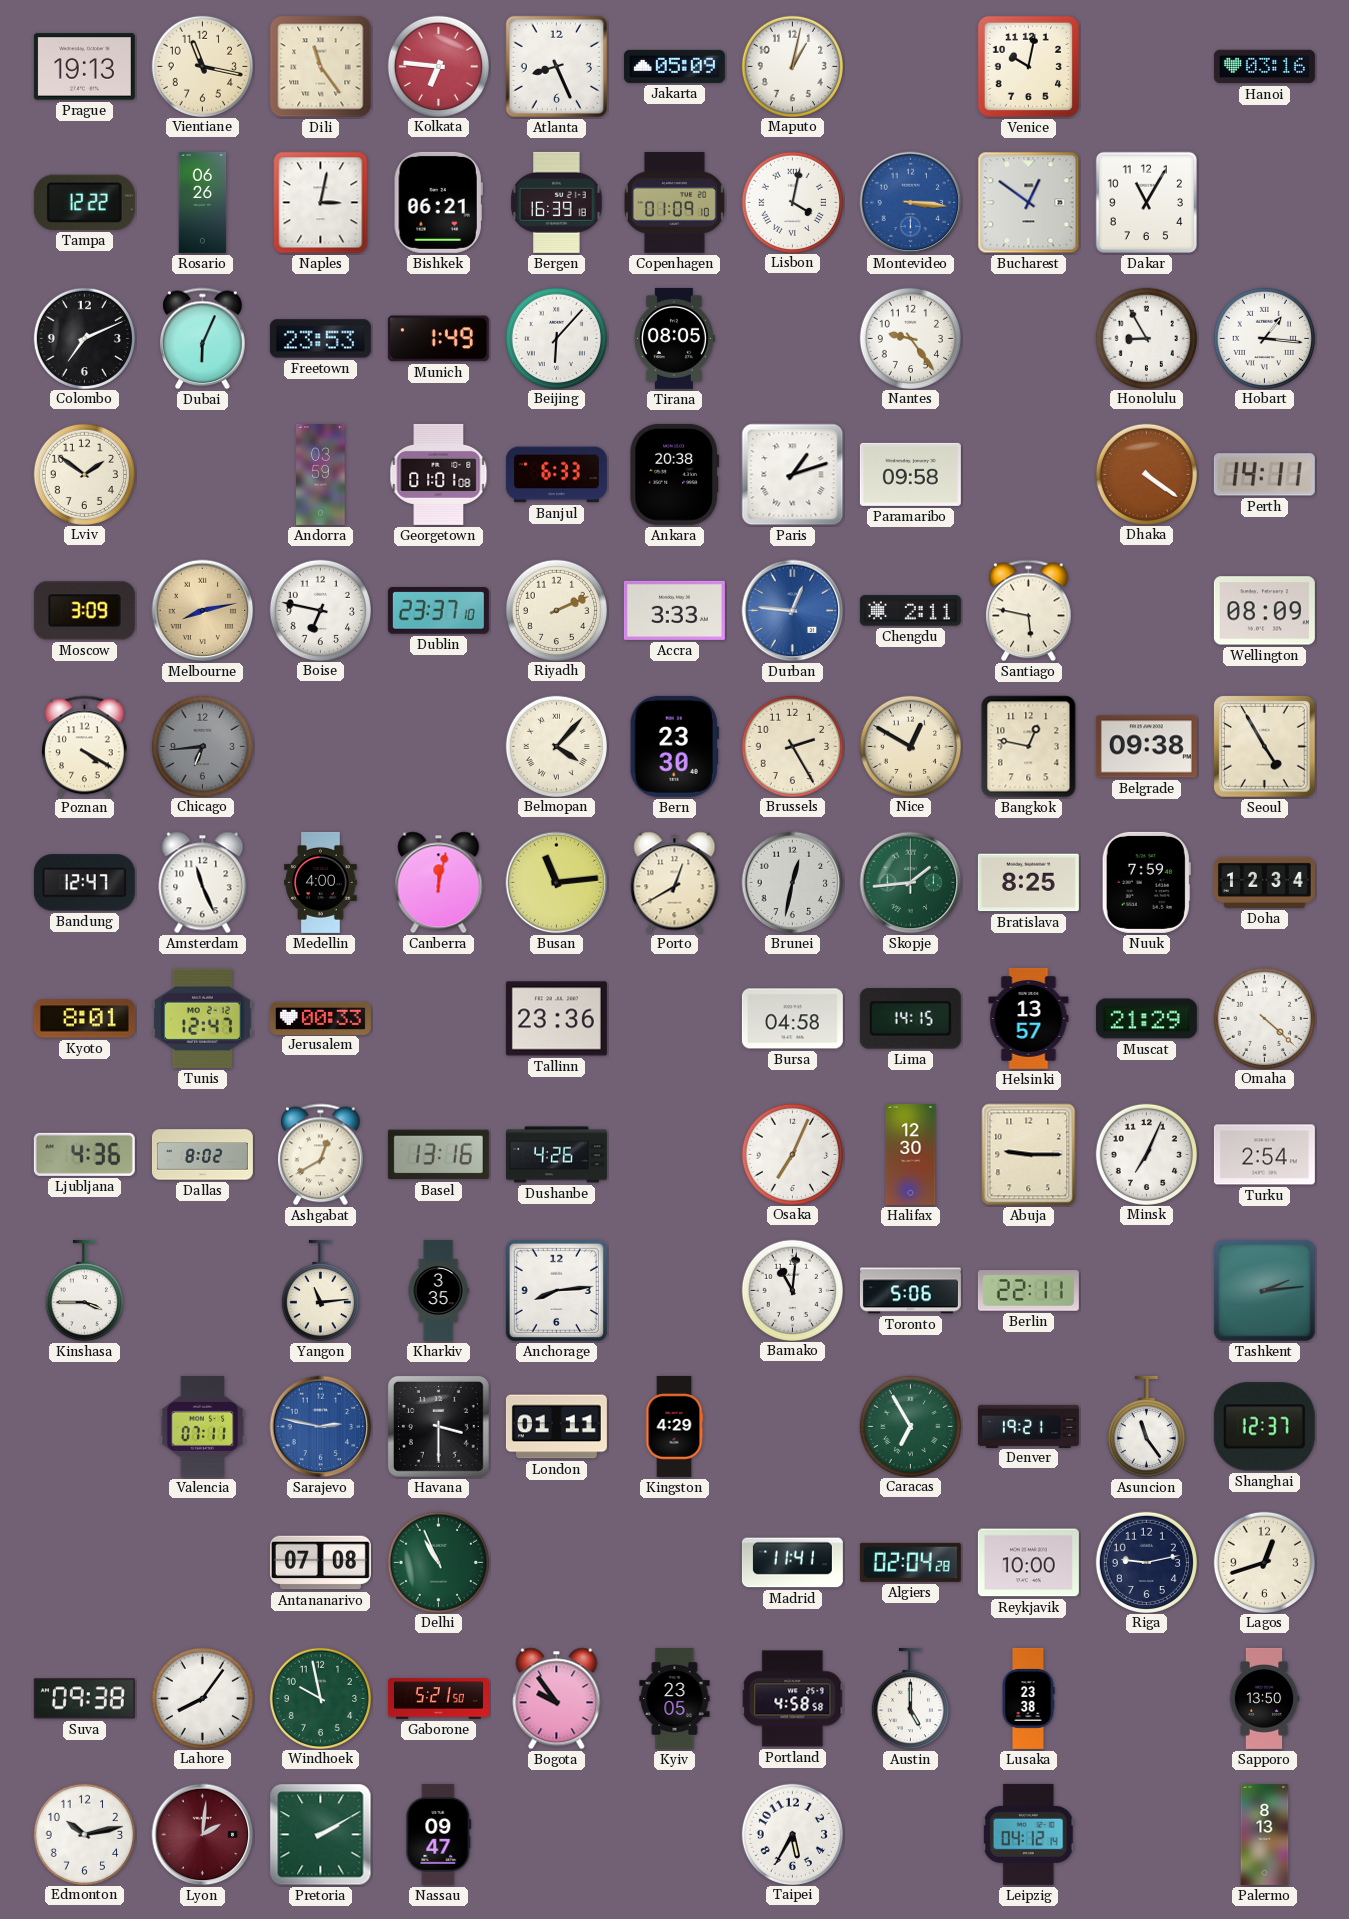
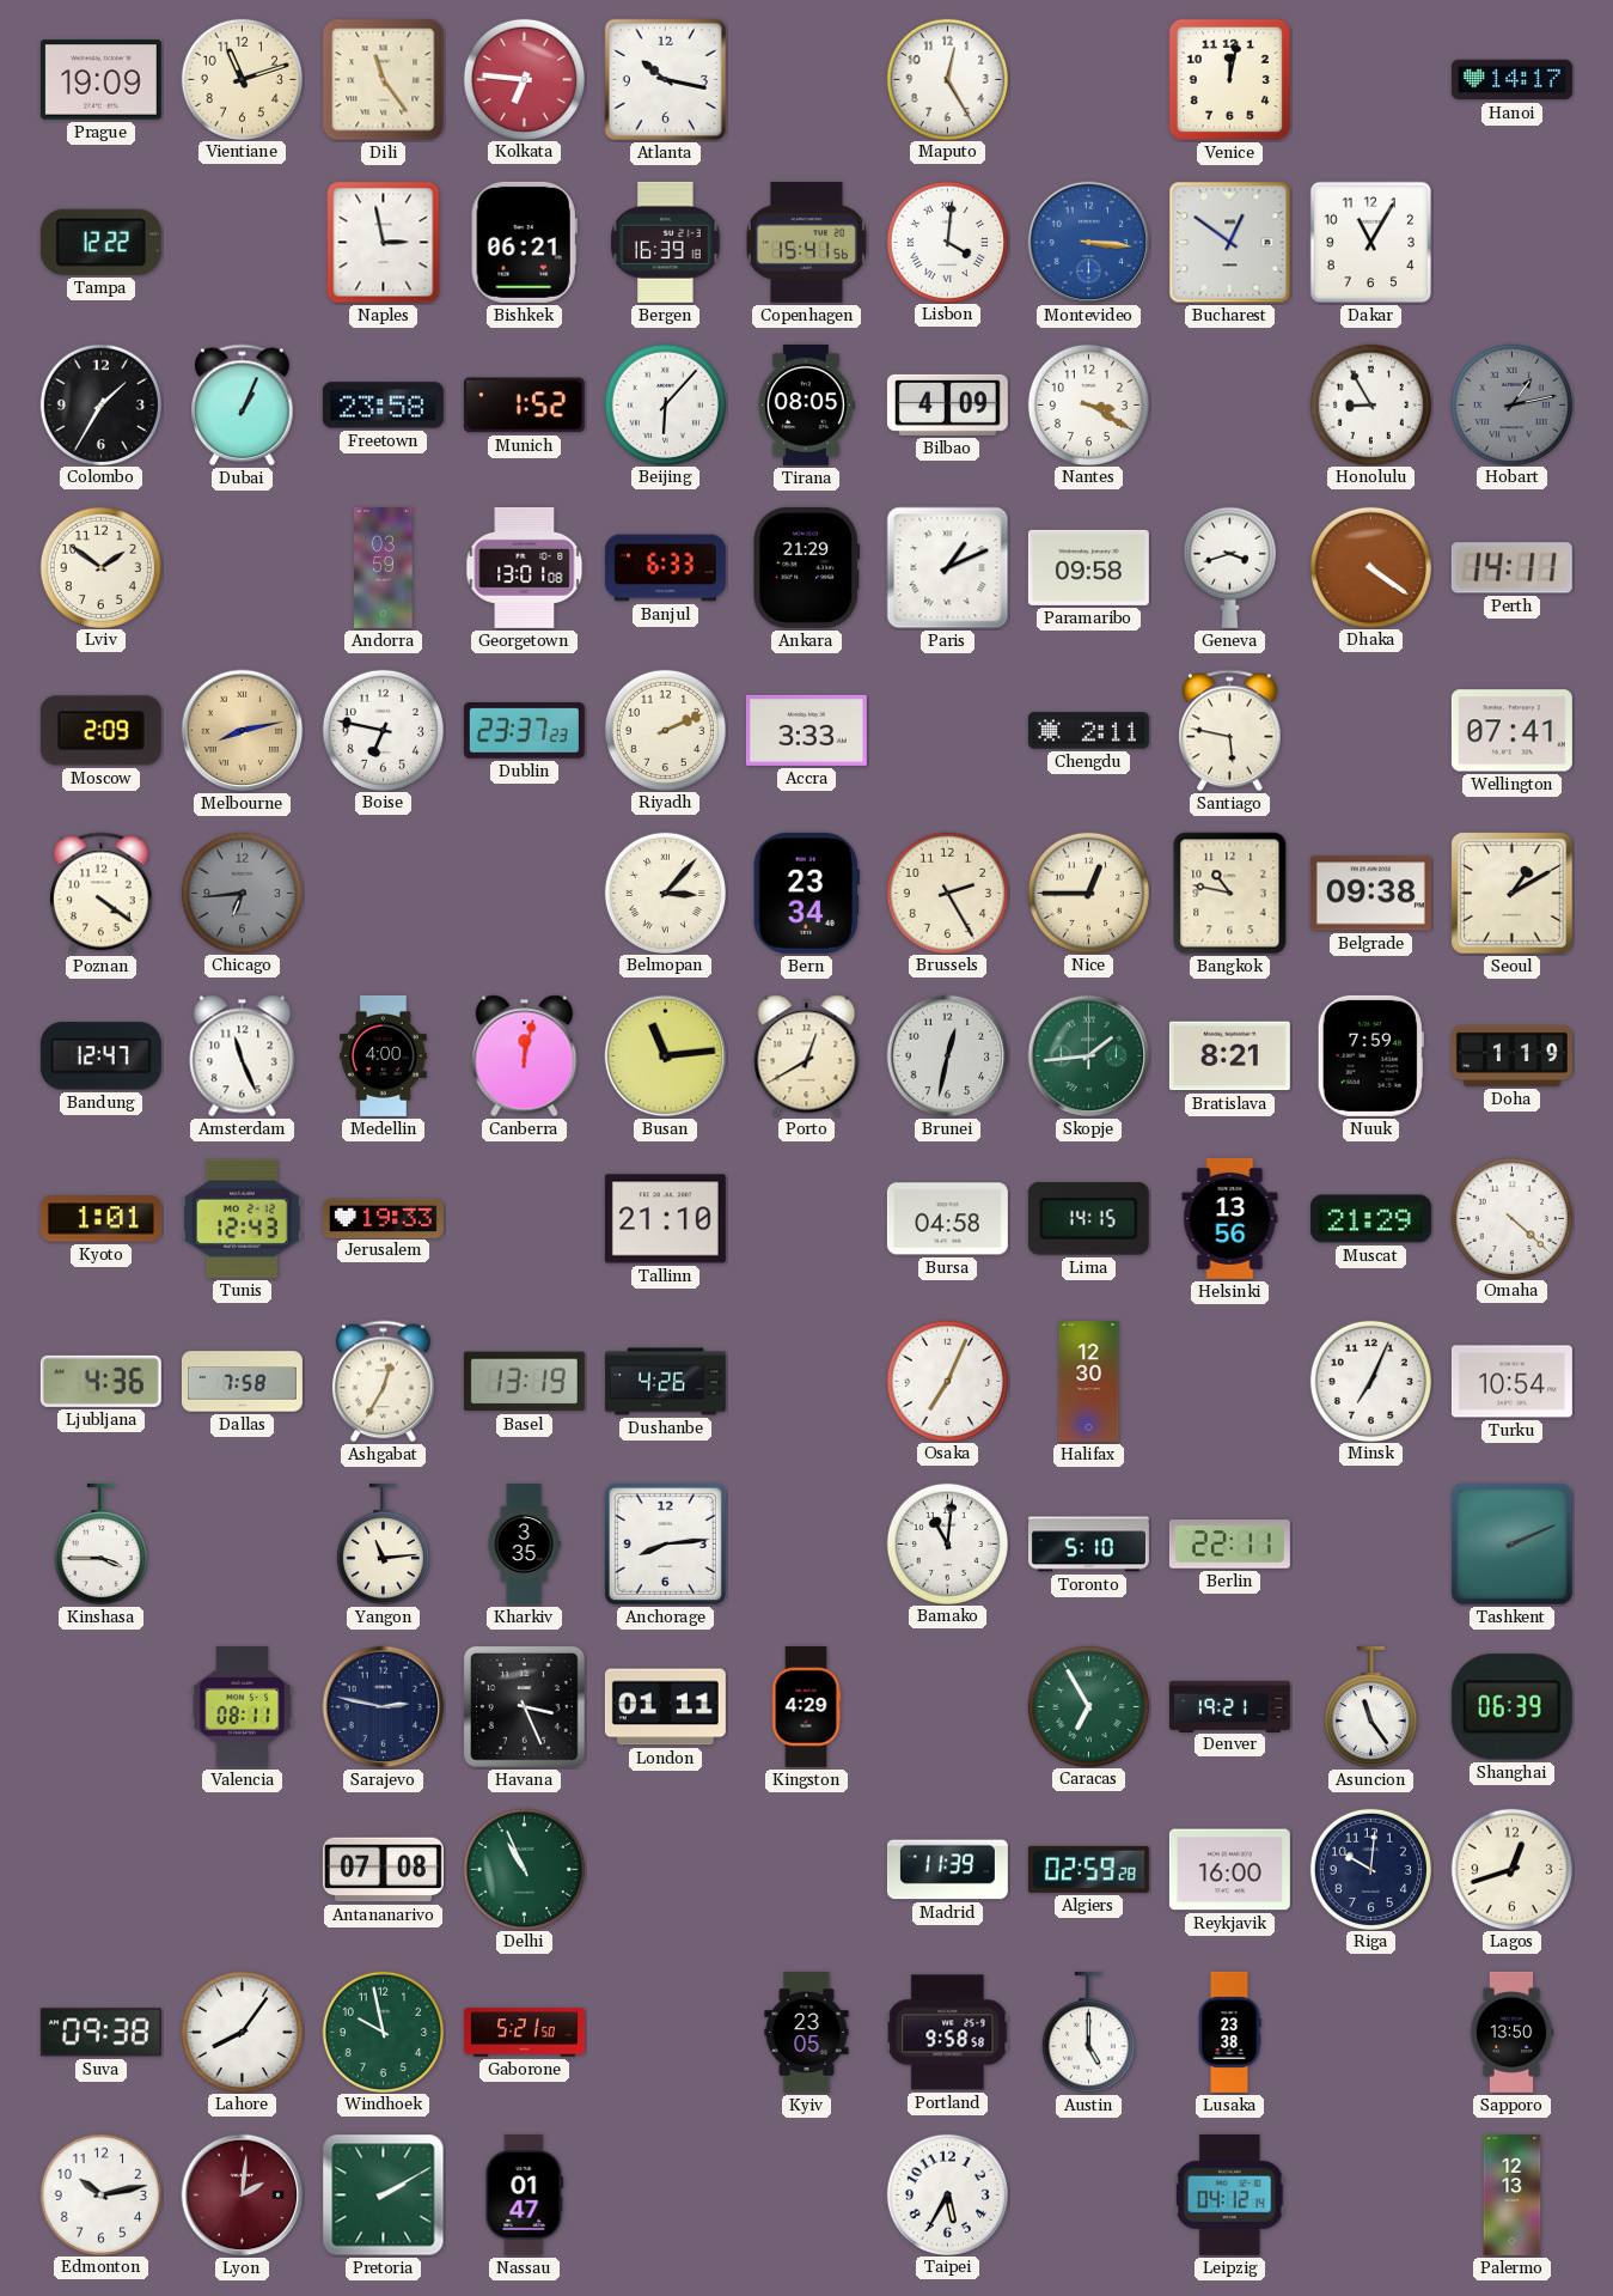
Prague: 19:13 -> 19:09
Vientiane: 11:17 -> 11:12
Atlanta: 8:26 -> 10:17
Jakarta: 05:09 -> none
Maputo: 1:02 -> 12:25
Venice: 10:02 -> 12:02
Hanoi: 03:16 -> 14:17
Rosario: 06:26 -> none
Naples: 3:02 -> 2:58
Copenhagen: 01:09 -> 15:41
Lisbon: 4:02 -> 4:01
Colombo: 7:11 -> 1:35
Dubai: 6:04 -> 1:04
Freetown: 23:53 -> 23:58
Munich: 1:49 -> 1:52
Bilbao: none -> 4:09
Nantes: 9:24 -> 3:20
Hobart: 1:16 -> 1:13
Hobart dial: white -> grey
Georgetown: 01:01 -> 13:01
Ankara: 20:38 -> 21:29
Paris: 1:12 -> 1:11
Geneva: none -> 3:42
Moscow: 3:09 -> 2:09
Dublin: 23:37:10 -> 23:37:23
Durban: 12:46 -> none
Wellington: 08:09 -> 07:41
Poznan: 4:20 -> 4:21
Belmopan: 4:07 -> 3:07
Bern: 23:30 -> 23:34
Nice: 12:50 -> 12:45
Bangkok: 12:47 -> 10:47
Seoul: 4:55 -> 1:10
Bratislava: 8:25 -> 8:21
Doha: 12:34 -> 1:19
Kyoto: 8:01 -> 1:01
Tunis: 12:47 -> 12:43
Jerusalem: 00:33 -> 19:33
Tallinn: 23:36 -> 21:10
Helsinki: 13:57 -> 13:56
Dallas: 8:02 -> 7:58
Ashgabat: 12:40 -> 12:35
Basel: 13:16 -> 13:19
Abuja: 9:15 -> none
Turku: 2:54 -> 10:54
Toronto: 5:06 -> 5:10
Tashkent: 2:14 -> 2:11
Valencia: 07:11 -> 08:11
Sarajevo dial: blue -> navy
Havana: 3:30 -> 3:26
Shanghai: 12:37 -> 06:39
Madrid: 11:41 -> 11:39
Algiers: 02:04 -> 02:59
Reykjavik: 10:00 -> 16:00
Riga: 9:13 -> 10:01
Bogota: 9:54 -> none
Portland: 4:58 -> 9:58
Nassau: 09:47 -> 01:47
Palermo: 8:13 -> 12:13
